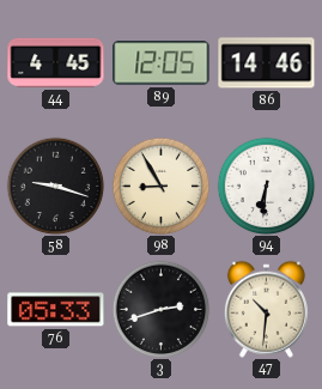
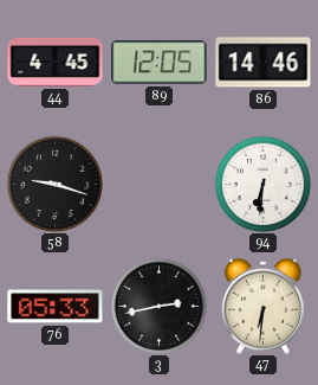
98: 8:55 -> none
3: 2:42 -> 2:43
47: 10:31 -> 6:31
